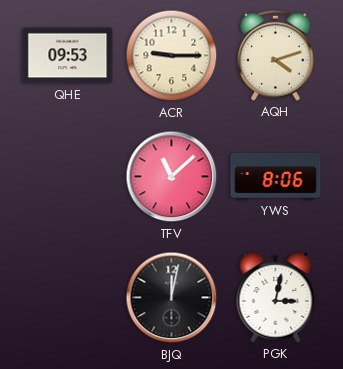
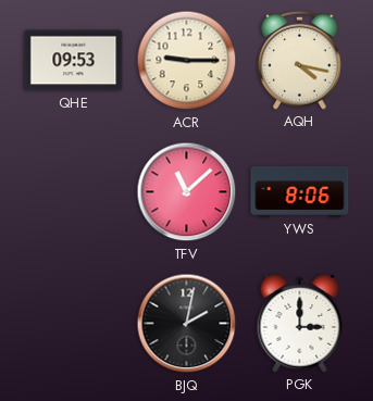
AQH: 4:12 -> 4:17
BJQ: 12:02 -> 2:02
PGK: 3:02 -> 3:00
